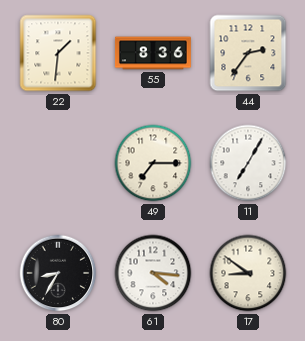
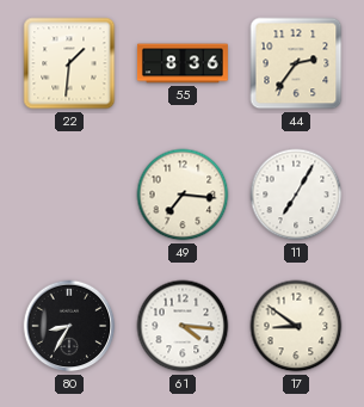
49: 7:15 -> 7:16
